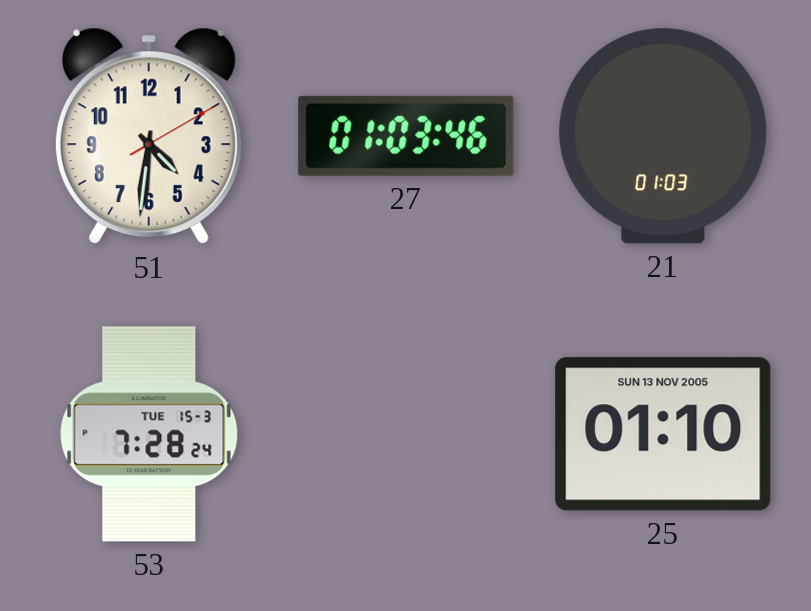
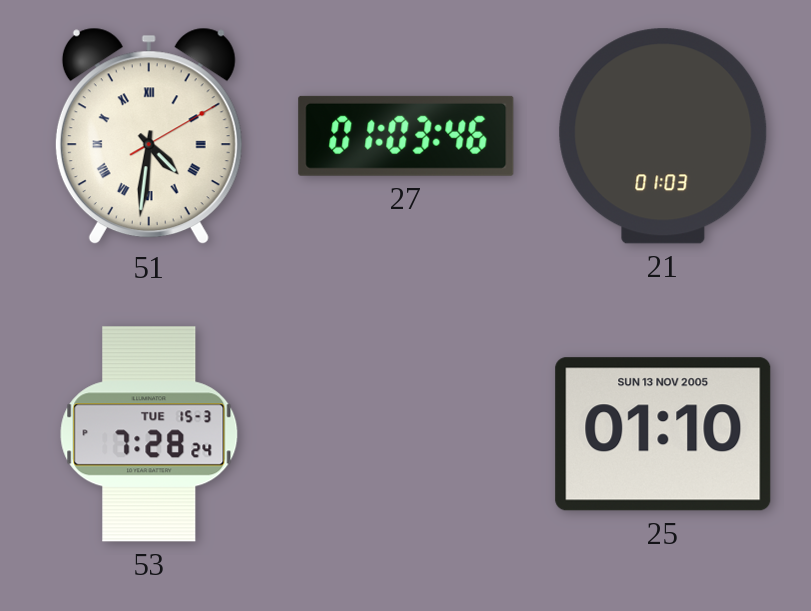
51 numerals: Arabic -> Roman
